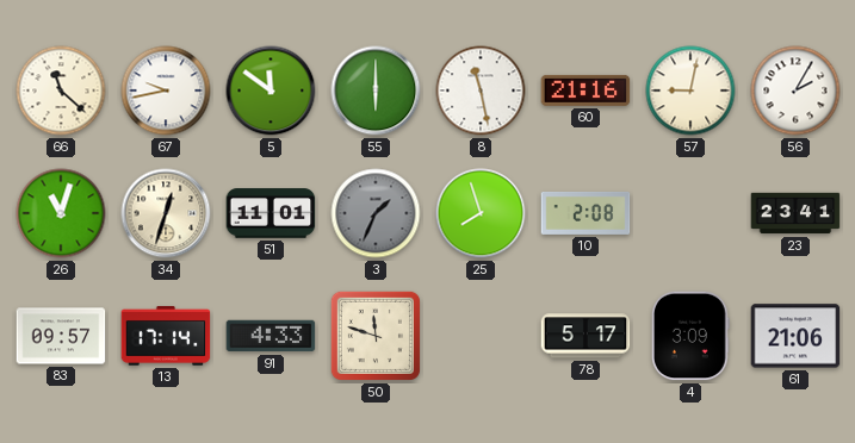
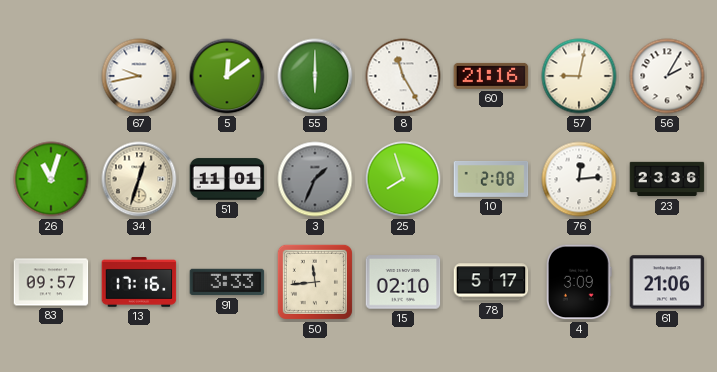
66: 11:22 -> none
5: 11:51 -> 12:09
8: 11:28 -> 11:25
76: none -> 12:14
23: 23:41 -> 23:36
13: 17:14 -> 17:16
91: 4:33 -> 3:33
50: 11:48 -> 11:44
15: none -> 02:10
